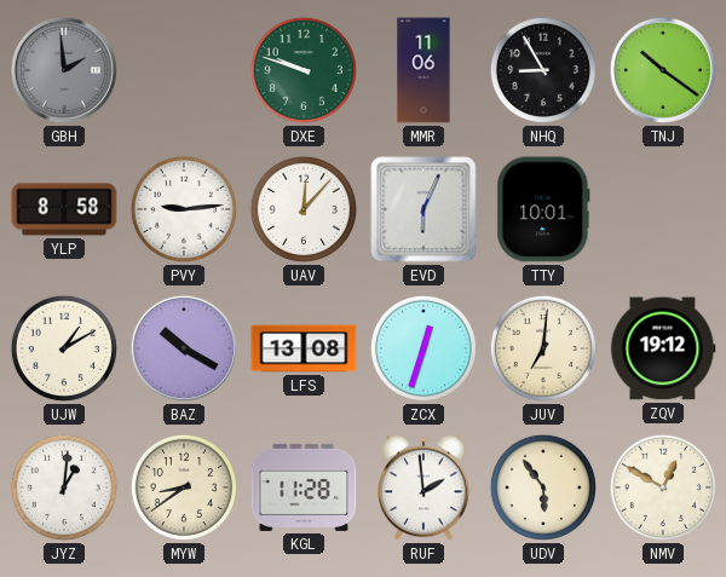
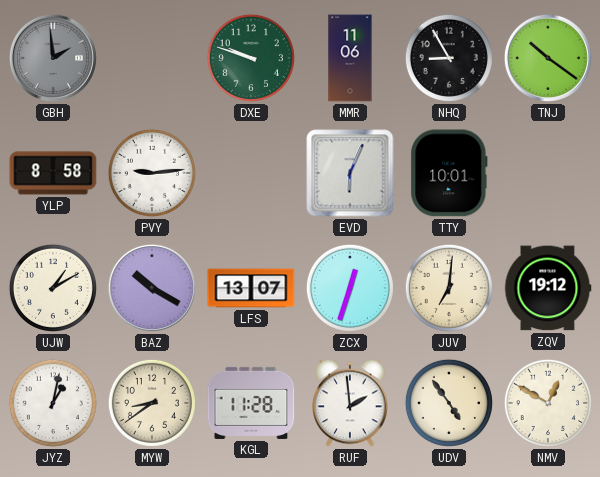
UAV: 12:07 -> none
LFS: 13:08 -> 13:07
JYZ: 1:01 -> 1:02
UDV: 5:54 -> 4:54
